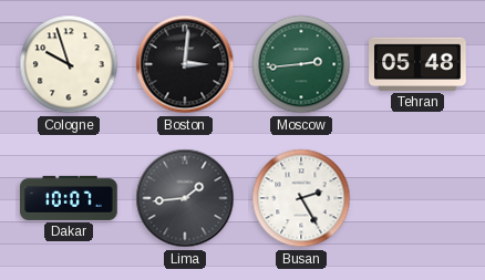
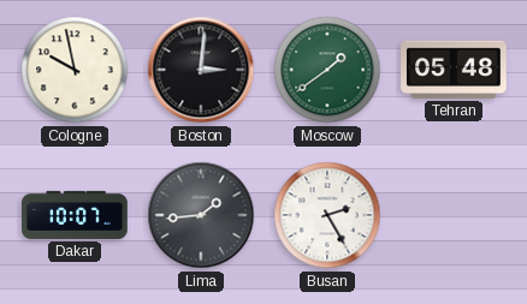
Cologne: 9:57 -> 9:58
Moscow: 2:44 -> 1:39
